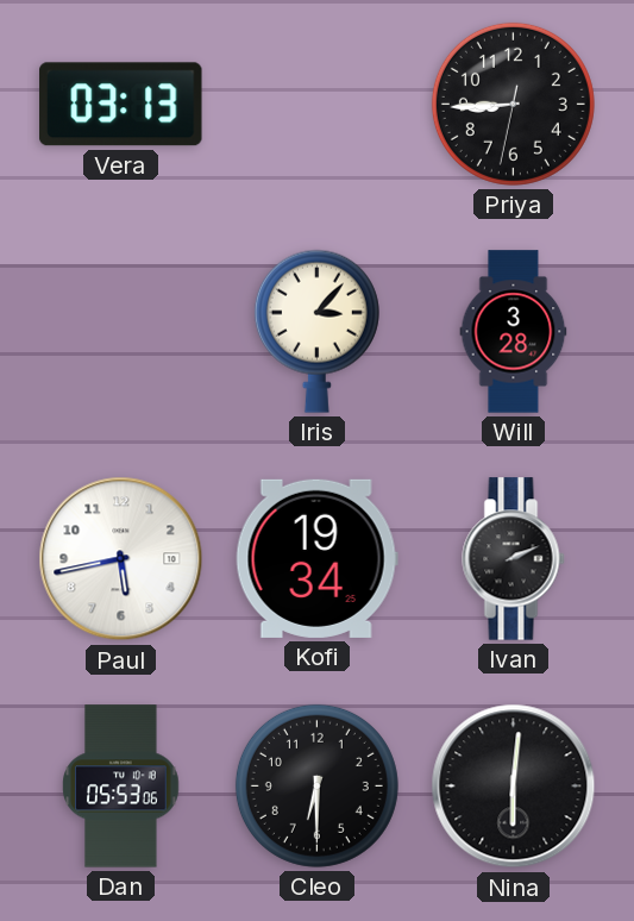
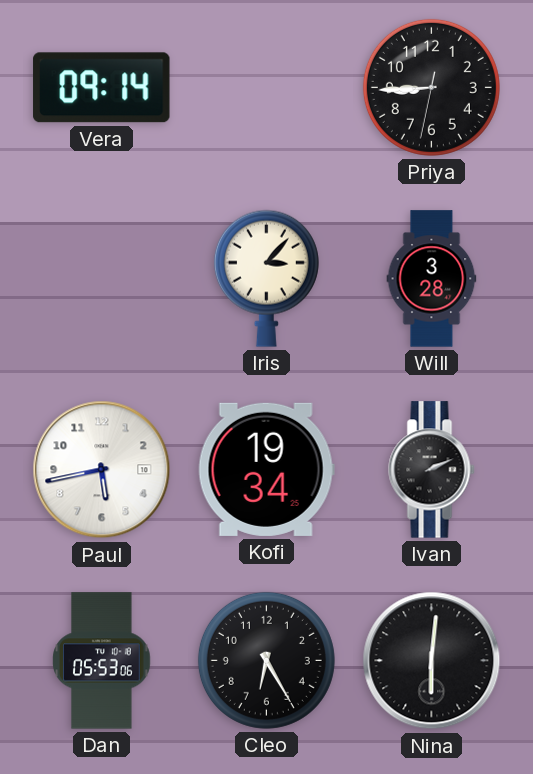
Vera: 03:13 -> 09:14
Cleo: 6:30 -> 6:25
